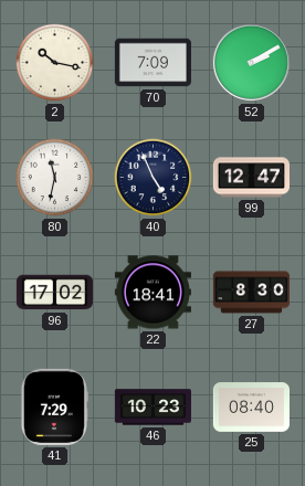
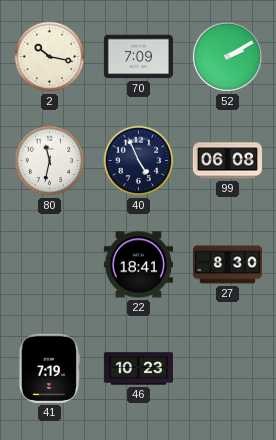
99: 12:47 -> 06:08
96: 17:02 -> none
41: 7:29 -> 7:19
25: 08:40 -> none
